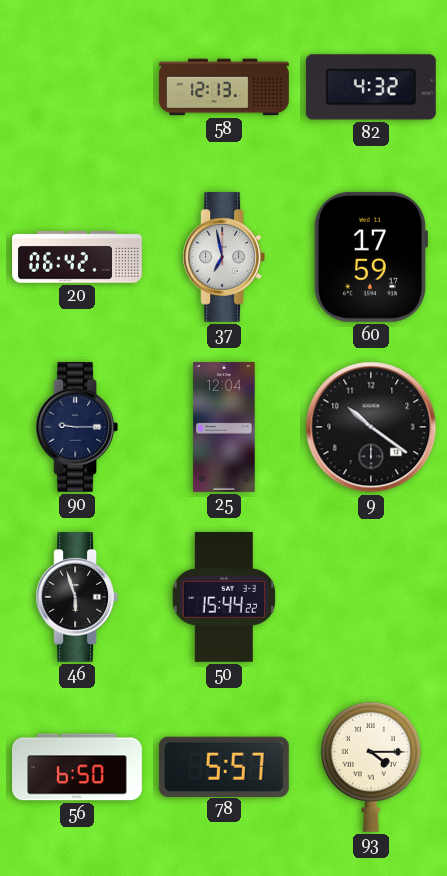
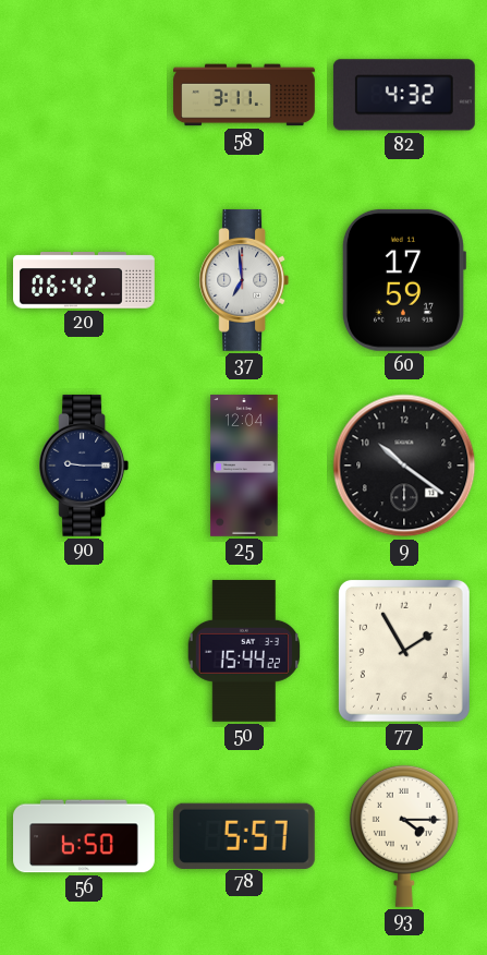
58: 12:13 -> 3:11
37: 6:58 -> 6:59
46: 5:57 -> none
77: none -> 1:55
